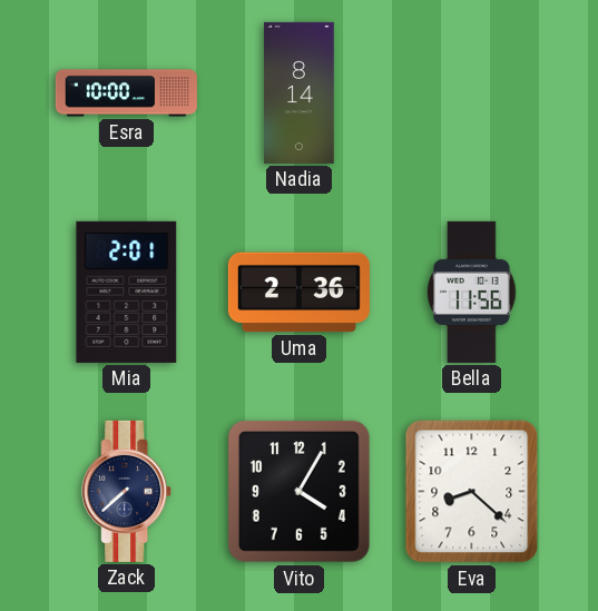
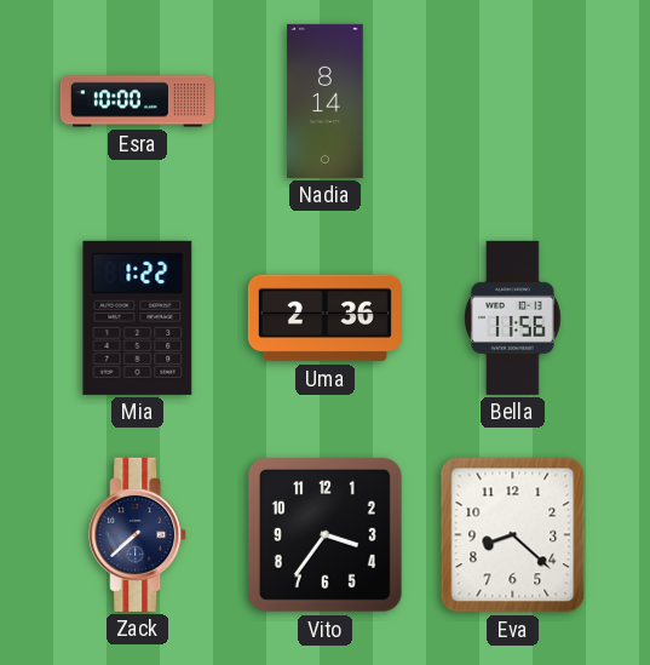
Mia: 2:01 -> 1:22
Vito: 4:05 -> 3:36
